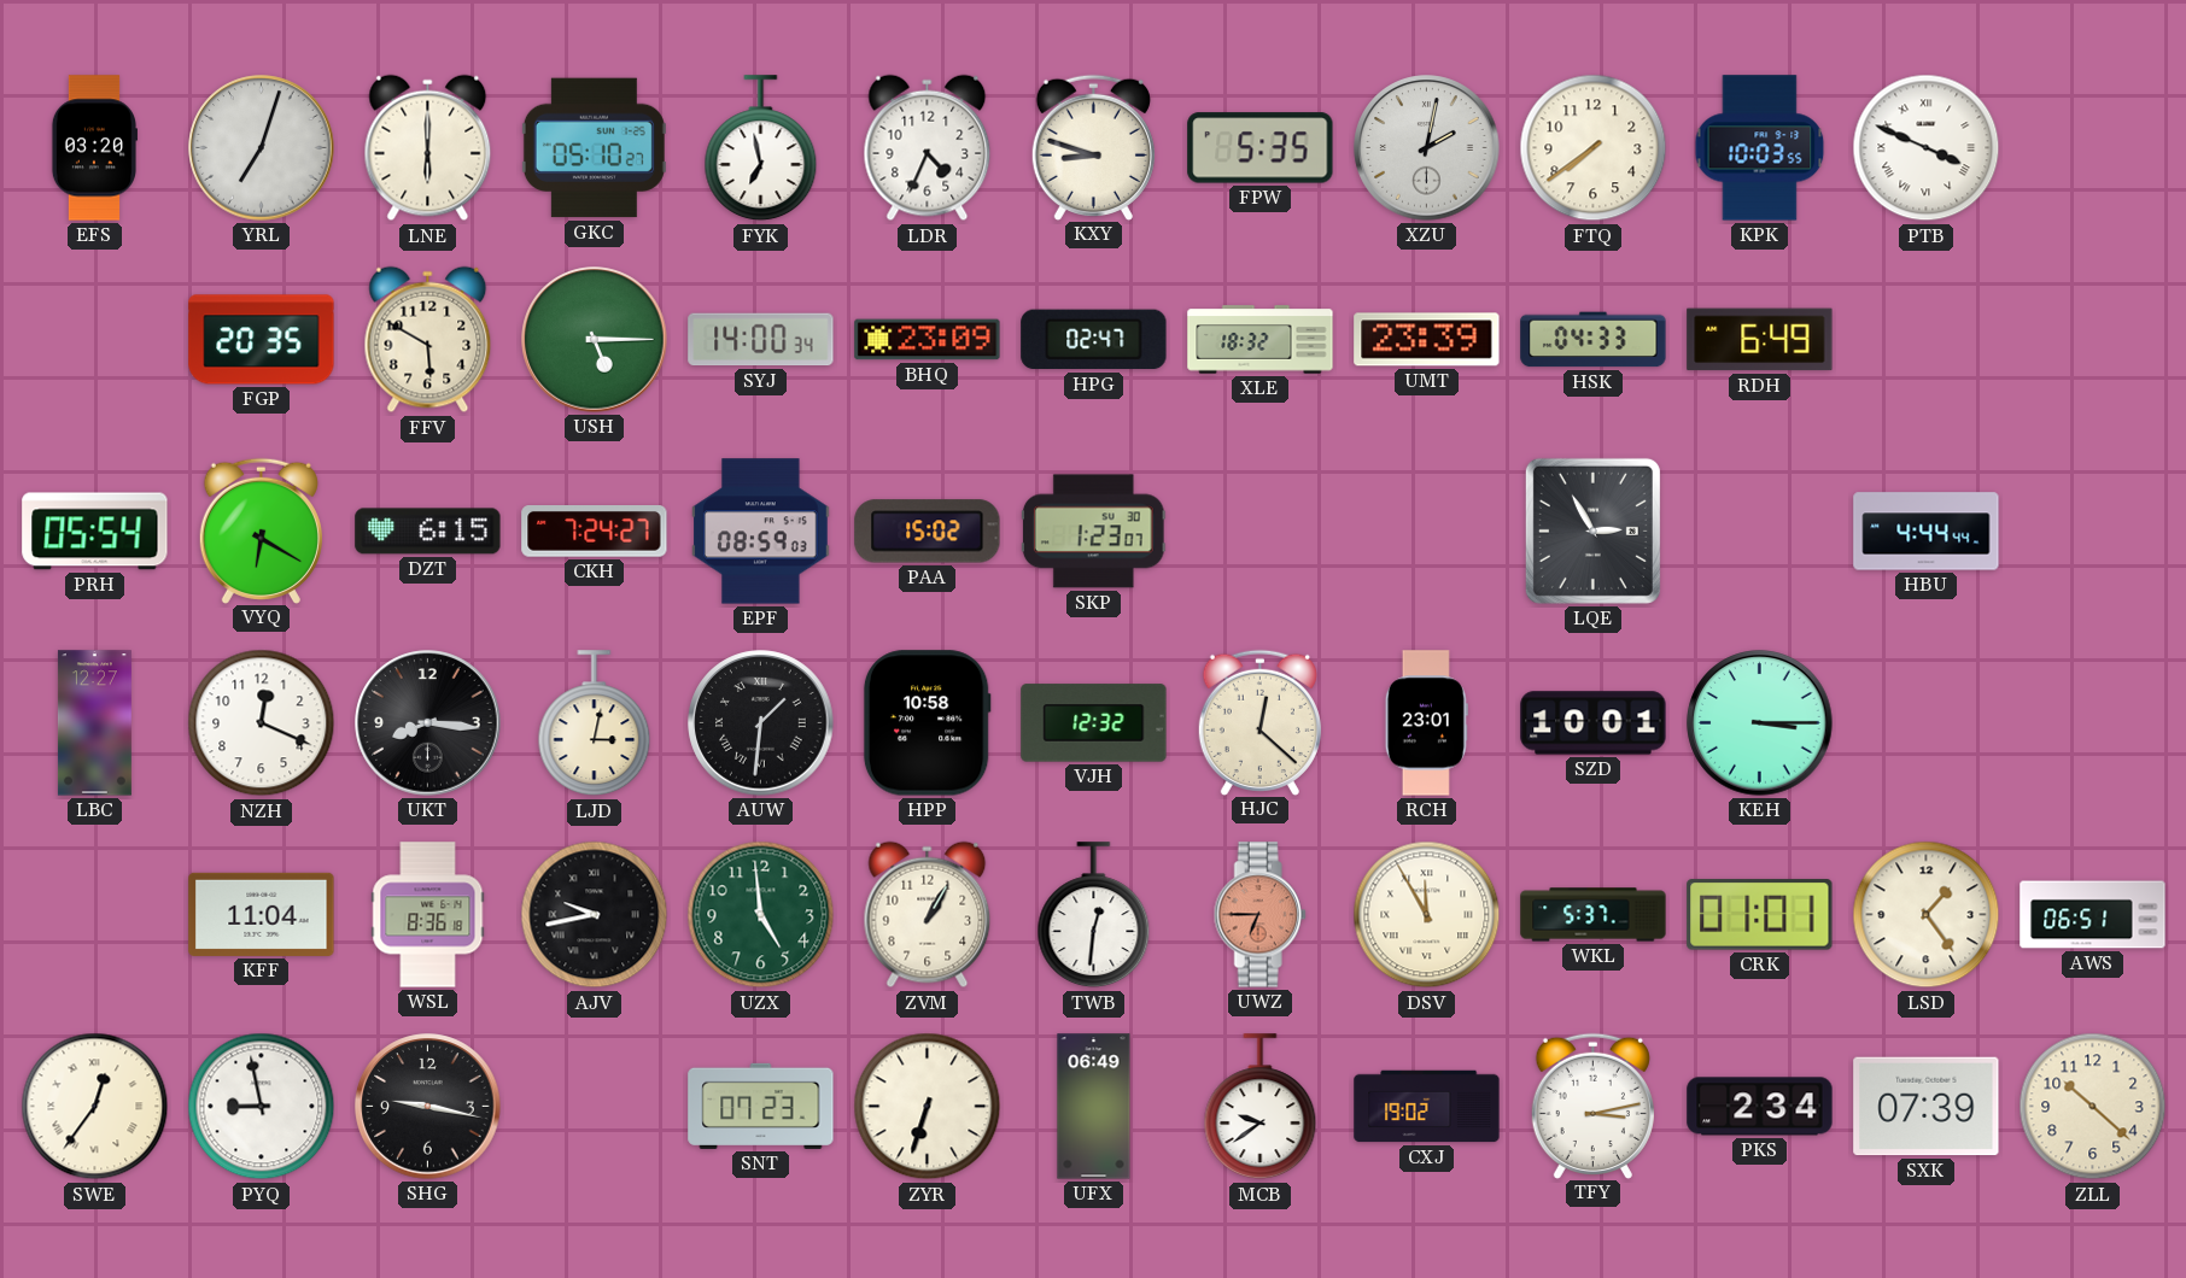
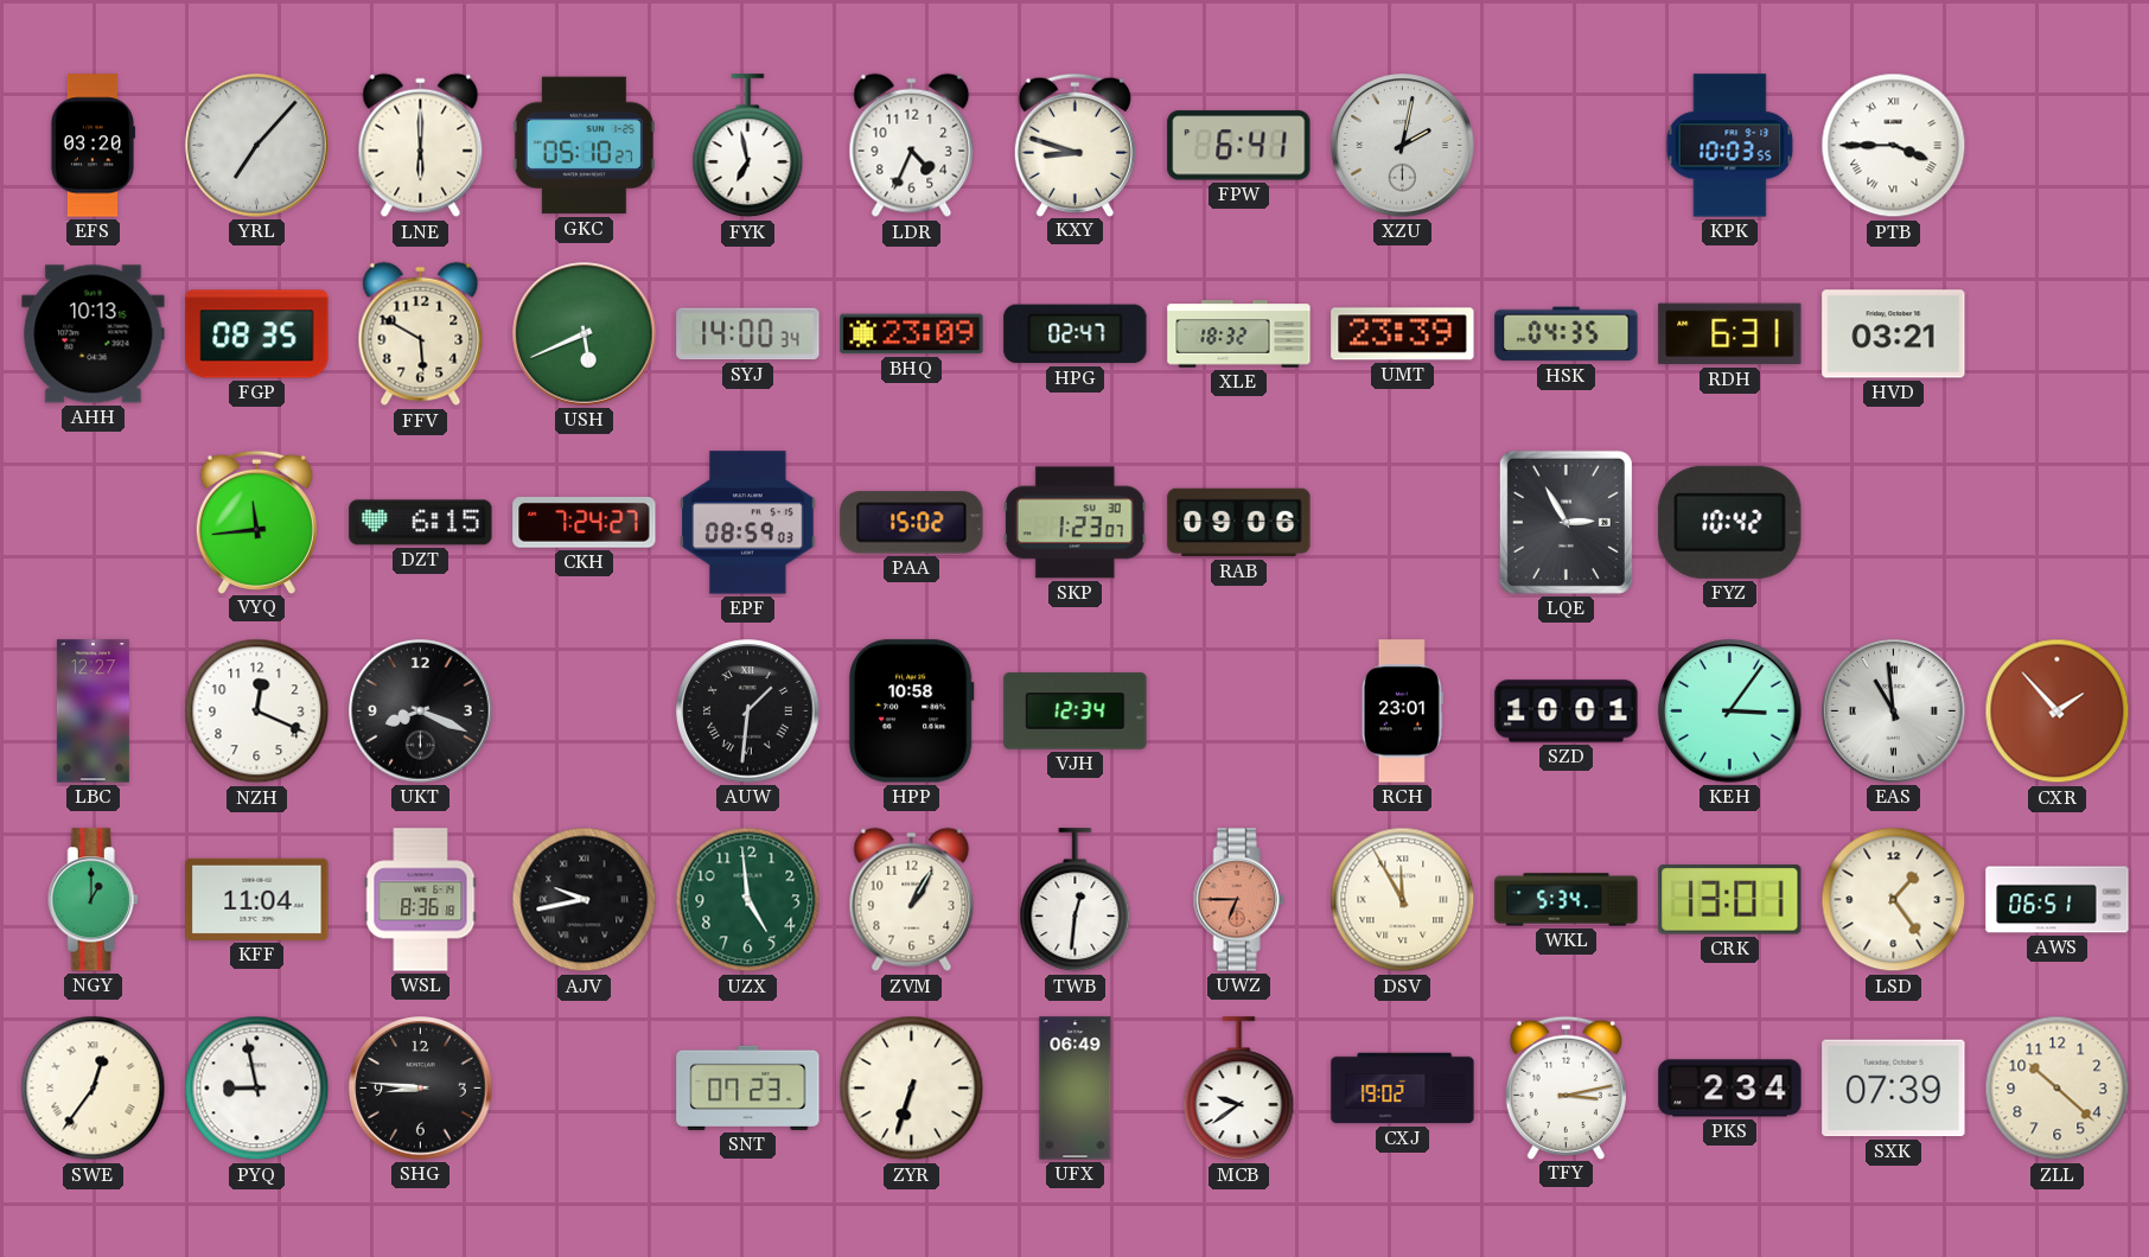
YRL: 7:03 -> 7:07
FPW: 5:35 -> 6:41
FTQ: 7:39 -> none
PTB: 3:49 -> 3:45
AHH: none -> 10:13
FGP: 20:35 -> 08:35
USH: 5:15 -> 5:41
HSK: 04:33 -> 04:35
RDH: 6:49 -> 6:31
HVD: none -> 03:21
PRH: 05:54 -> none
VYQ: 6:20 -> 11:44
RAB: none -> 09:06
FYZ: none -> 10:42
HBU: 4:44 -> none
UKT: 8:16 -> 8:19
LJD: 3:02 -> none
VJH: 12:32 -> 12:34
HJC: 12:22 -> none
KEH: 3:15 -> 3:06
EAS: none -> 10:59
CXR: none -> 1:53
NGY: none -> 1:00
WKL: 5:37 -> 5:34
CRK: 01:01 -> 13:01
SHG: 9:17 -> 8:46
